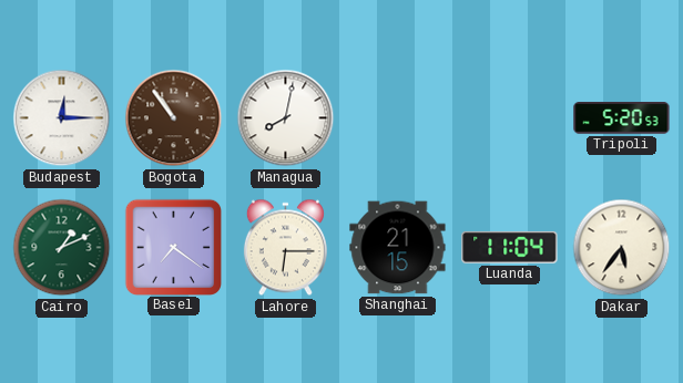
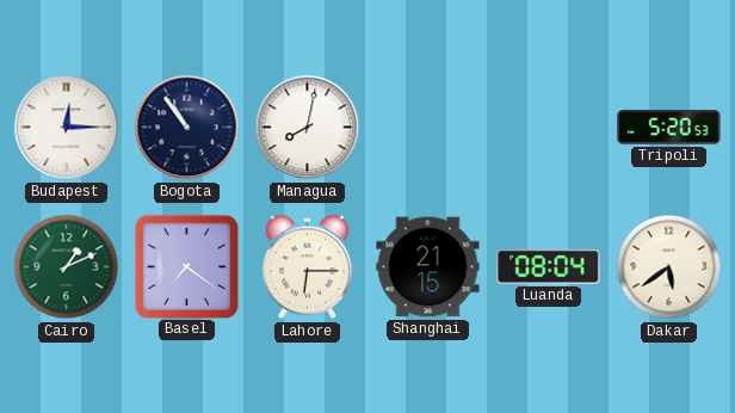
Bogota dial: brown -> navy
Luanda: 11:04 -> 08:04
Dakar: 5:36 -> 5:39
